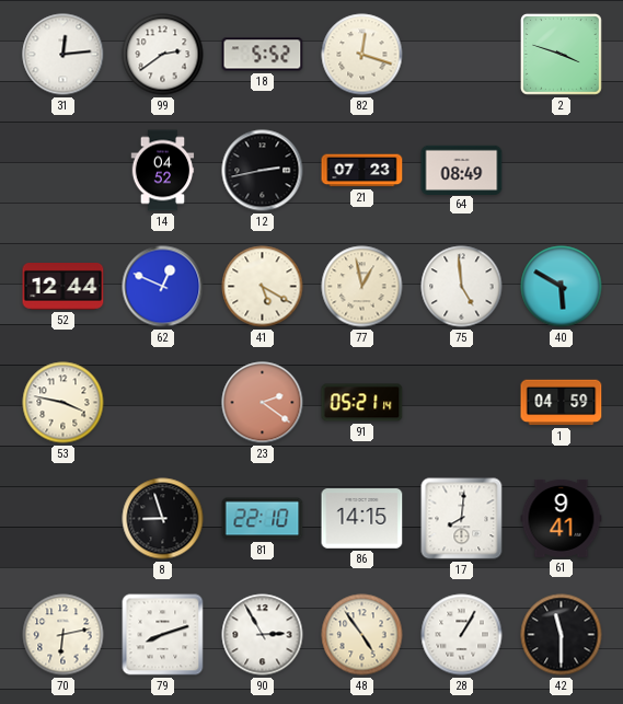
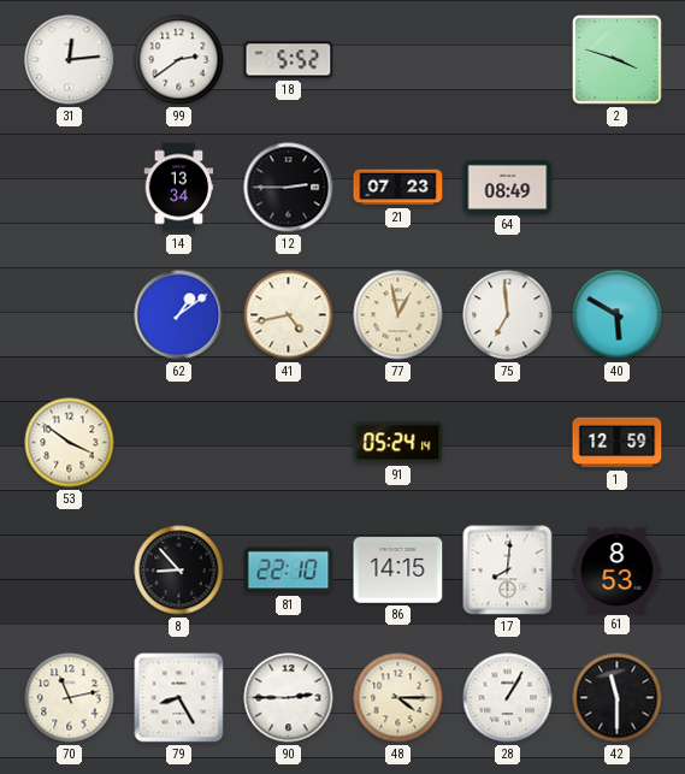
82: 12:18 -> none
14: 04:52 -> 13:34
12: 2:43 -> 2:45
52: 12:44 -> none
62: 12:49 -> 1:09
41: 5:20 -> 4:43
75: 4:59 -> 6:59
53: 3:47 -> 3:51
23: 2:21 -> none
91: 05:21 -> 05:24
1: 04:59 -> 12:59
8: 8:57 -> 8:53
61: 9:41 -> 8:53
70: 6:13 -> 11:13
79: 8:12 -> 8:25
90: 2:55 -> 2:45
48: 4:54 -> 4:15
